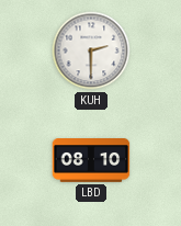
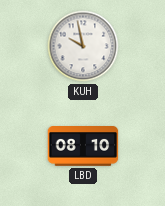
KUH: 2:30 -> 9:58
